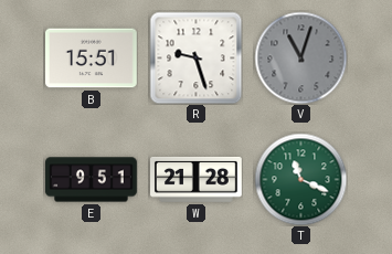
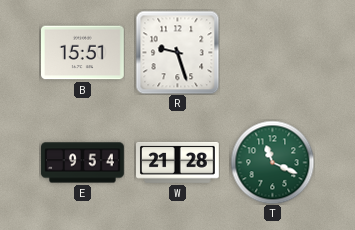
V: 11:03 -> none
E: 9:51 -> 9:54
